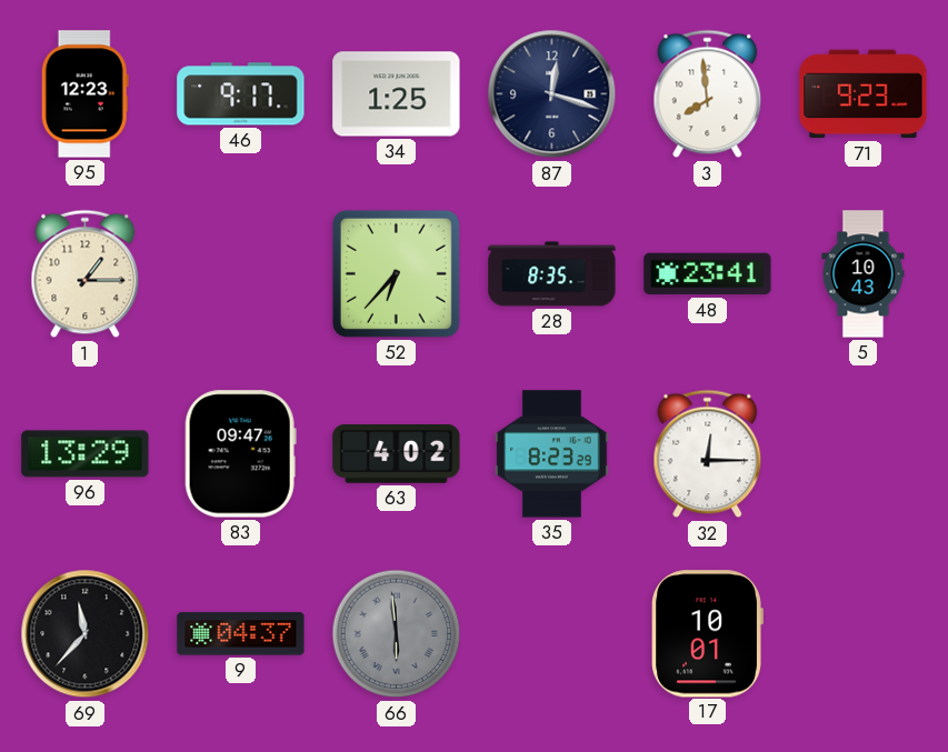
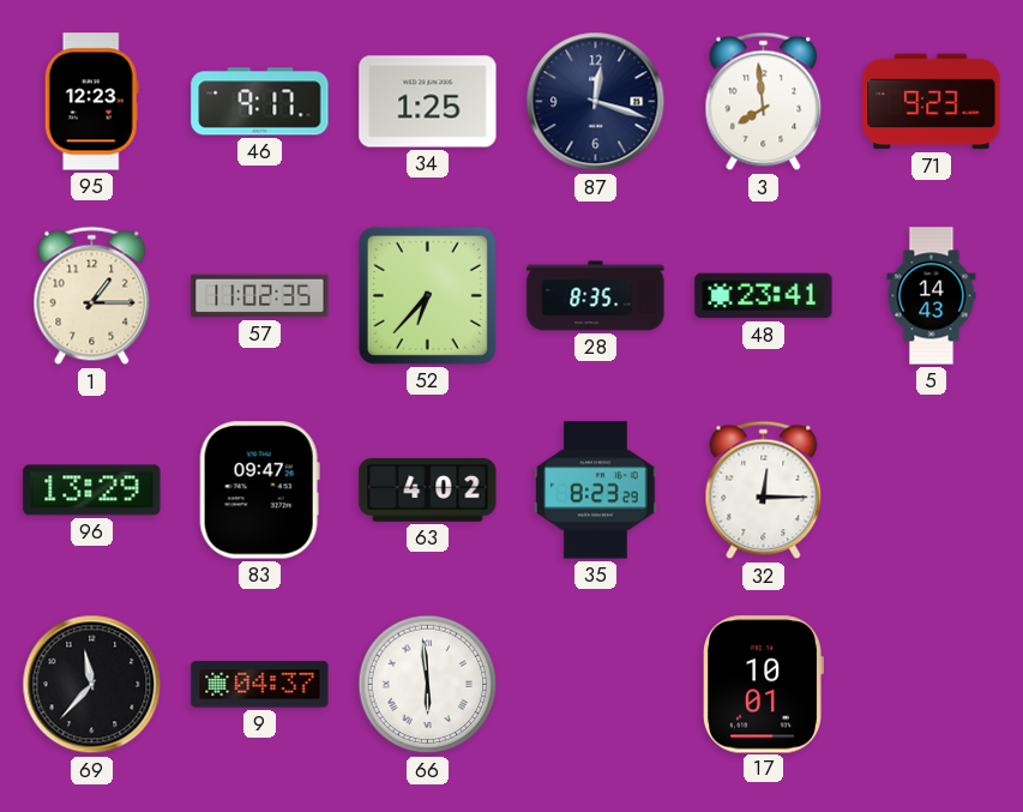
57: none -> 11:02
5: 10:43 -> 14:43
66 dial: grey -> white
